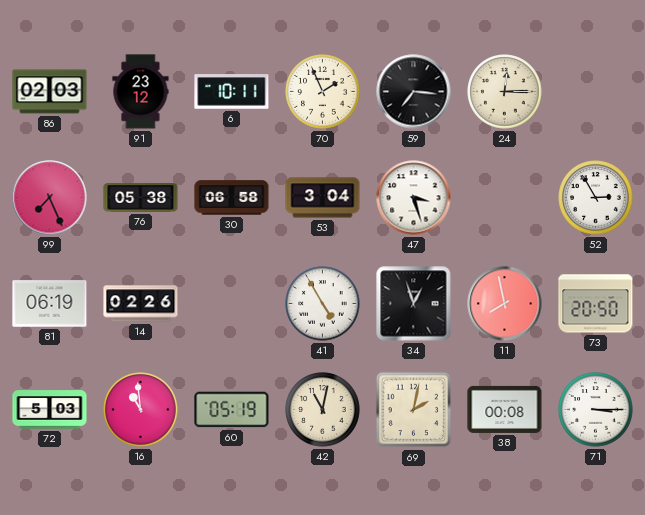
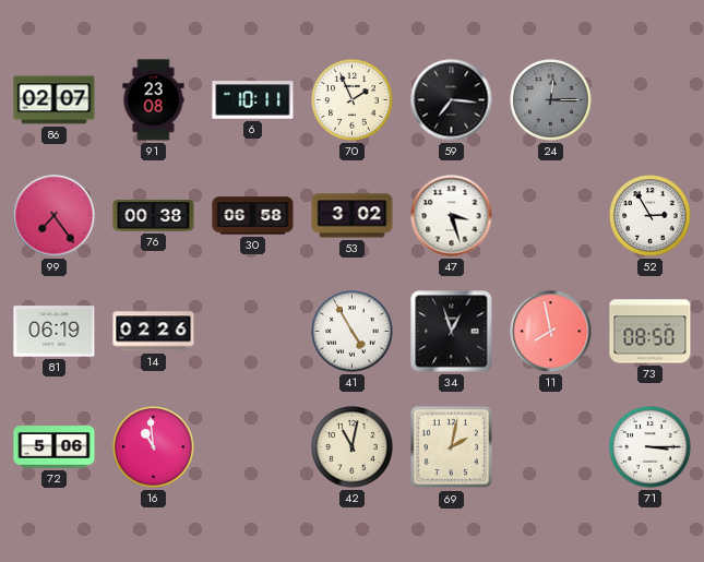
86: 02:03 -> 02:07
91: 23:12 -> 23:08
24 dial: cream -> grey
99: 7:26 -> 7:24
76: 05:38 -> 00:38
53: 3:04 -> 3:02
73: 20:50 -> 08:50
72: 5:03 -> 5:06
60: 05:19 -> none
38: 00:08 -> none
